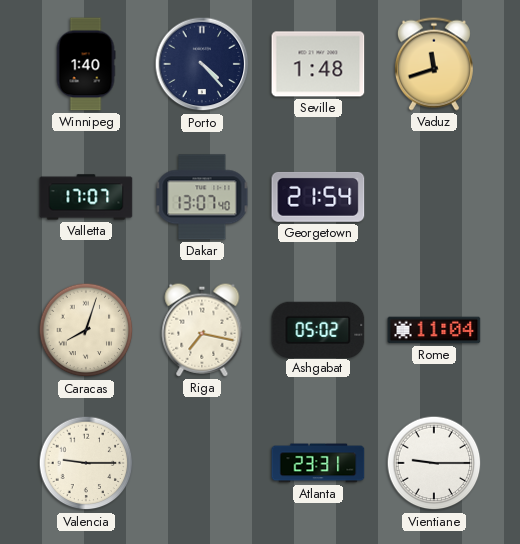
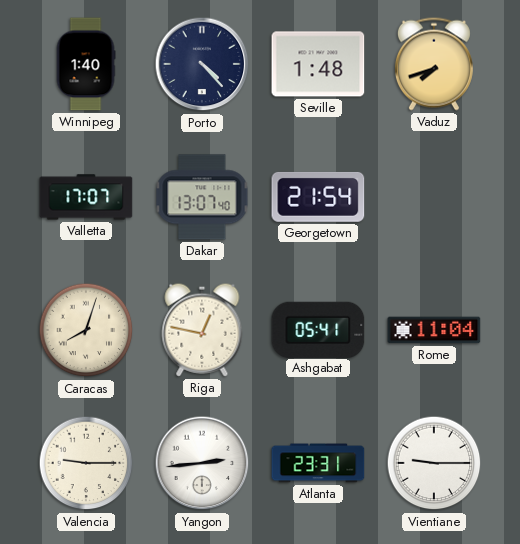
Vaduz: 11:42 -> 7:42
Riga: 7:17 -> 12:47
Ashgabat: 05:02 -> 05:41
Yangon: none -> 2:44
